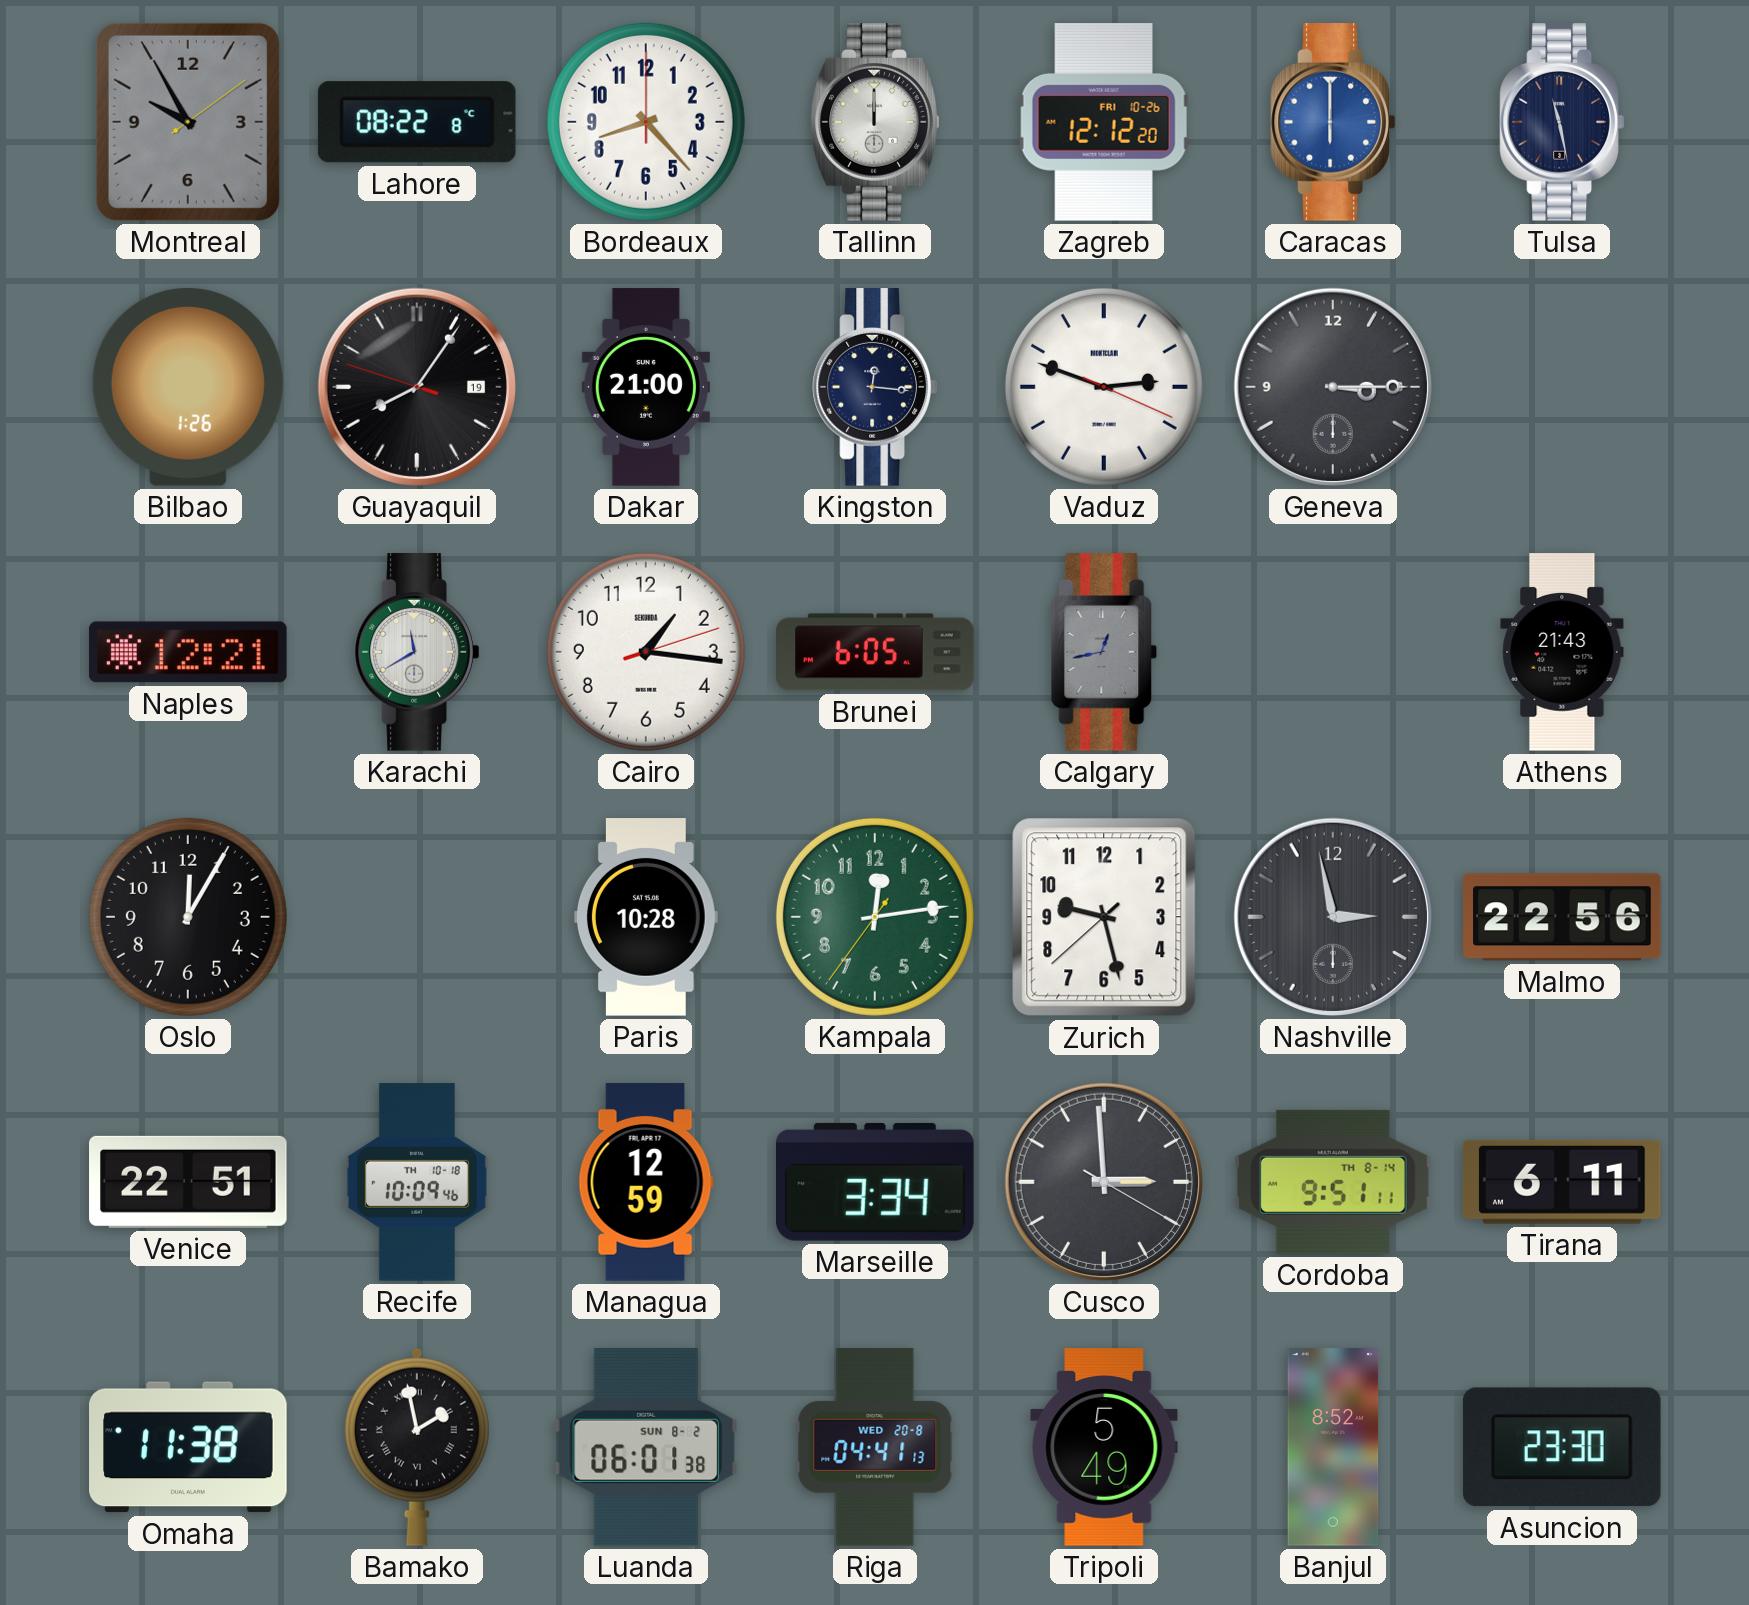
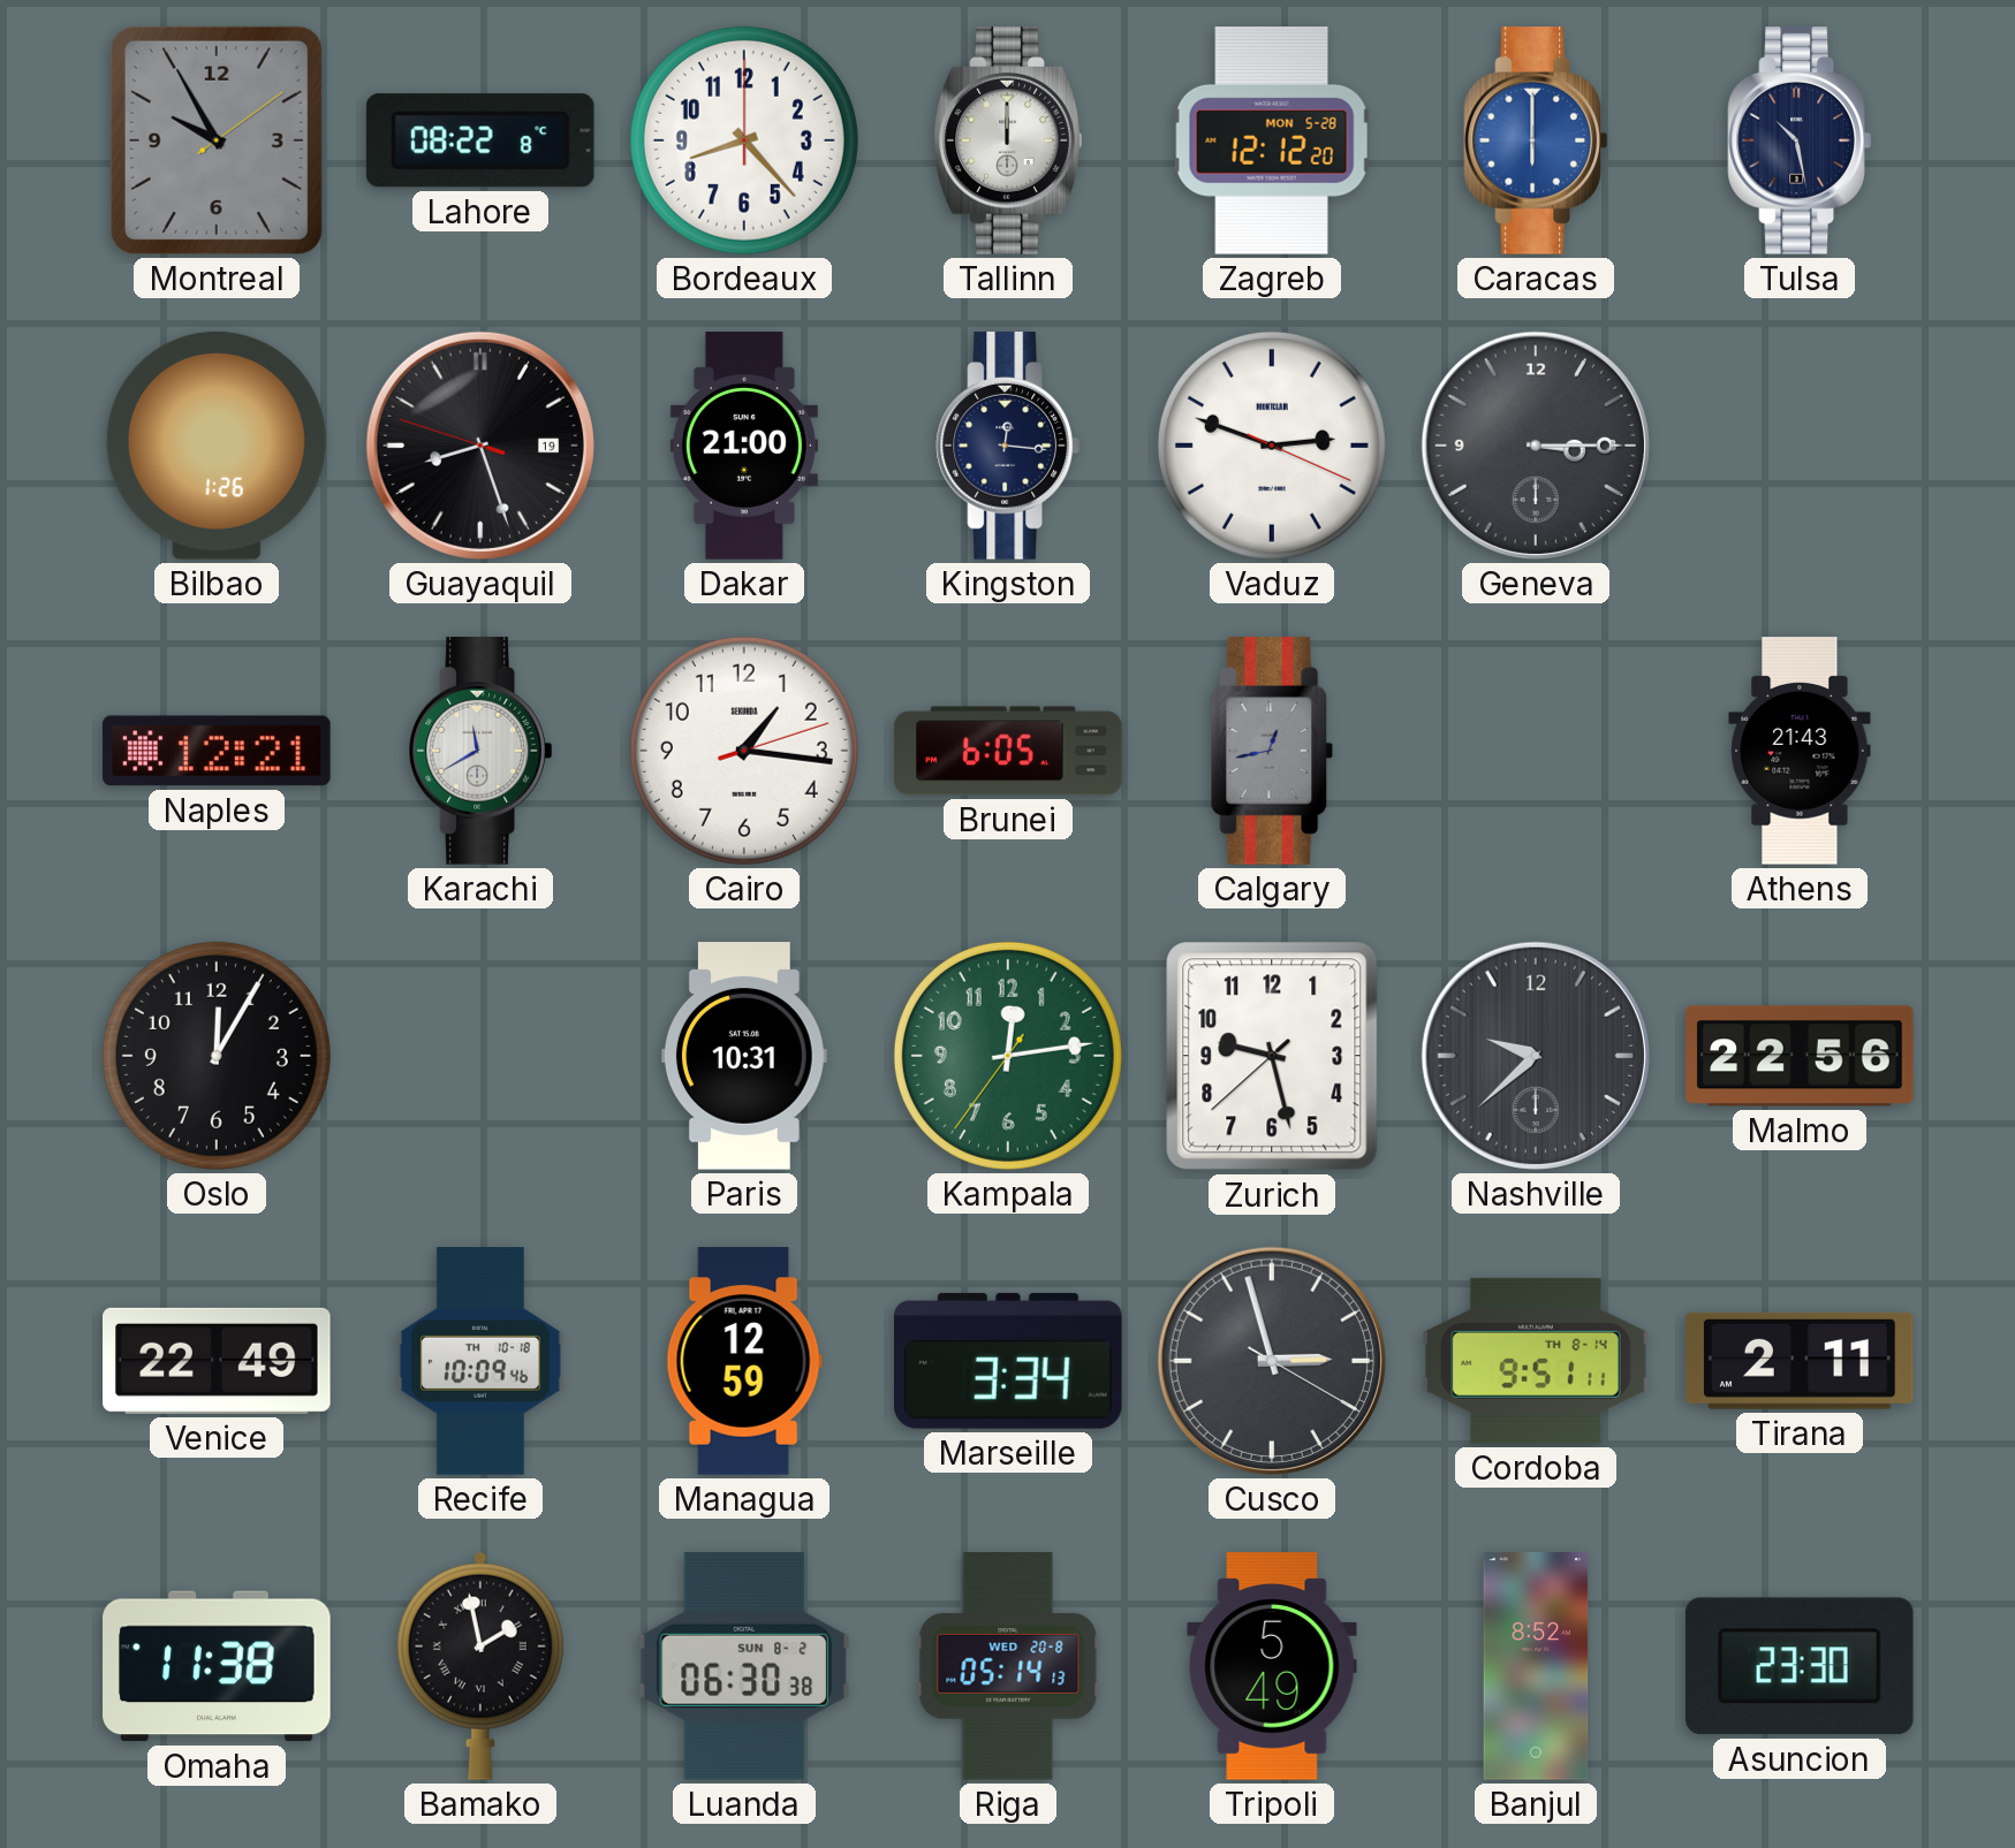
Zagreb date: FRI 10-26 -> MON 5-28
Tulsa: 11:28 -> 10:28
Guayaquil: 8:05 -> 8:26
Paris: 10:28 -> 10:31
Nashville: 2:58 -> 9:38
Venice: 22:51 -> 22:49
Cusco: 2:59 -> 2:57
Tirana: 6:11 -> 2:11
Luanda: 06:01 -> 06:30
Riga: 04:41 -> 05:14
